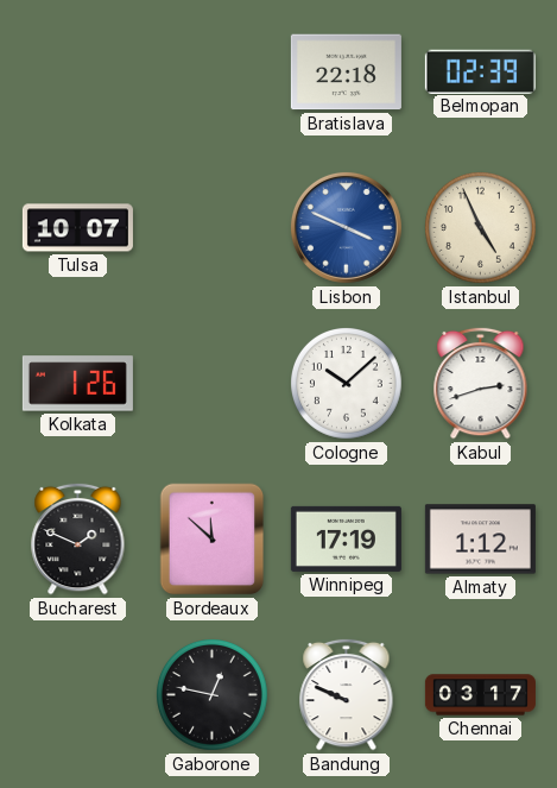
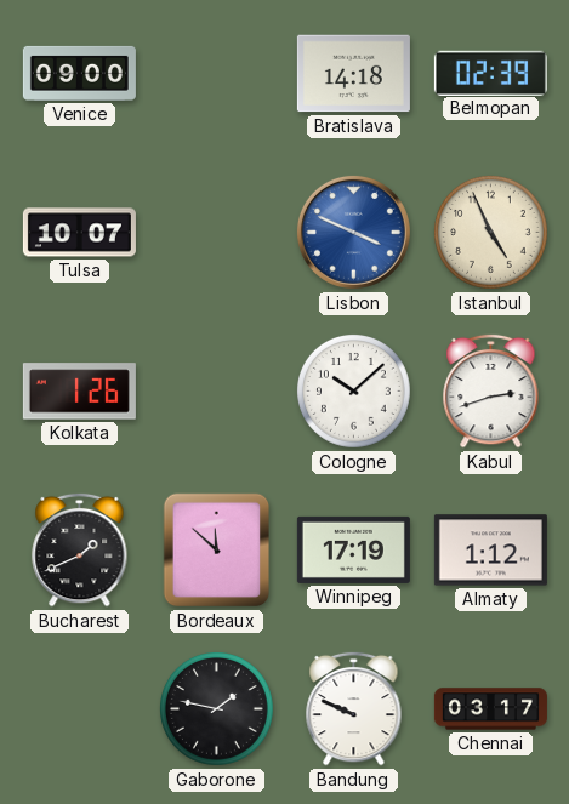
Venice: none -> 09:00
Bratislava: 22:18 -> 14:18
Bucharest: 1:49 -> 1:41
Gaborone: 12:47 -> 1:47
